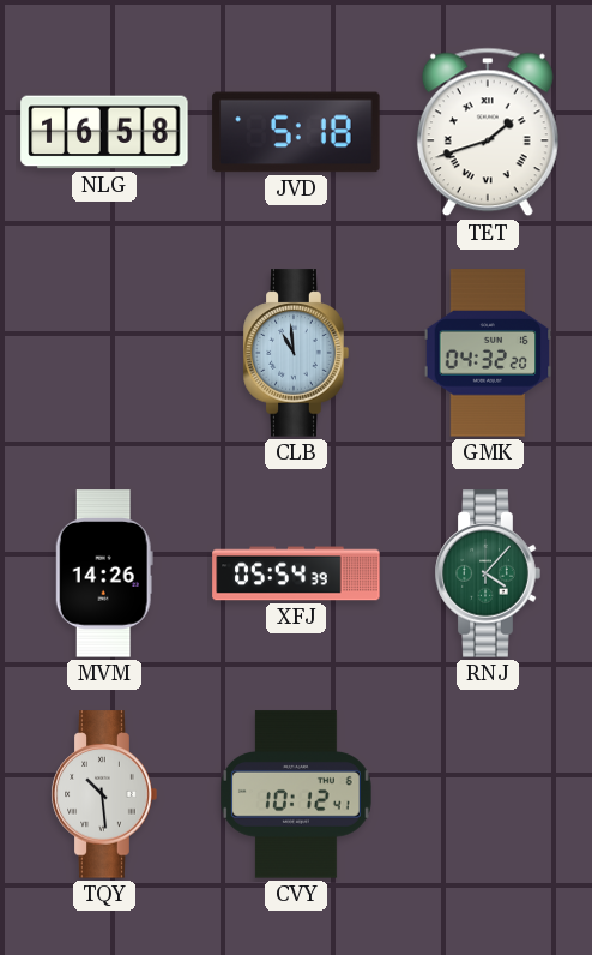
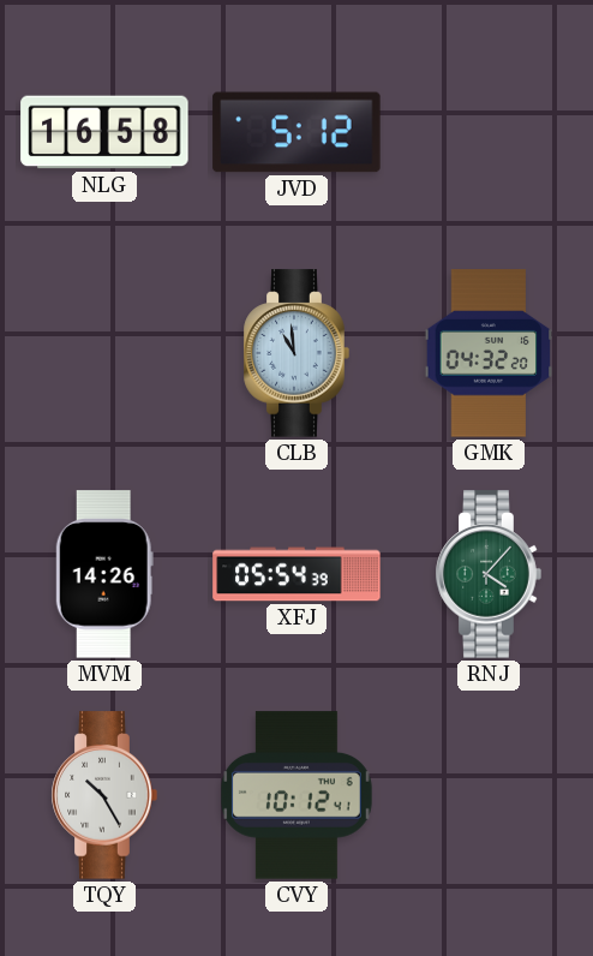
JVD: 5:18 -> 5:12
TET: 1:42 -> none
TQY: 10:29 -> 10:25
